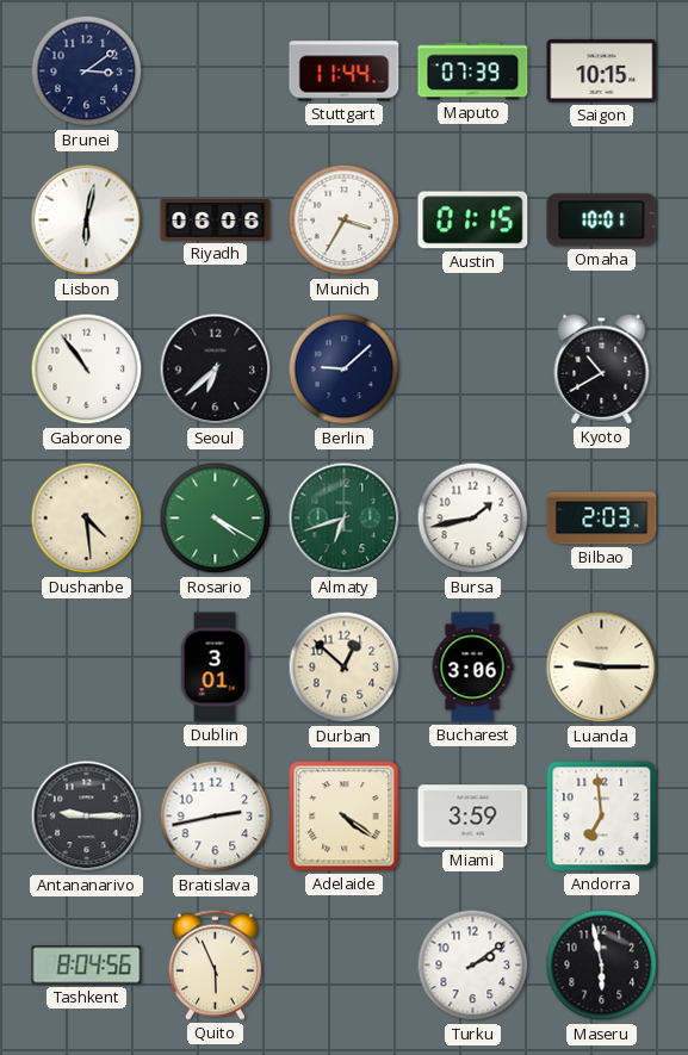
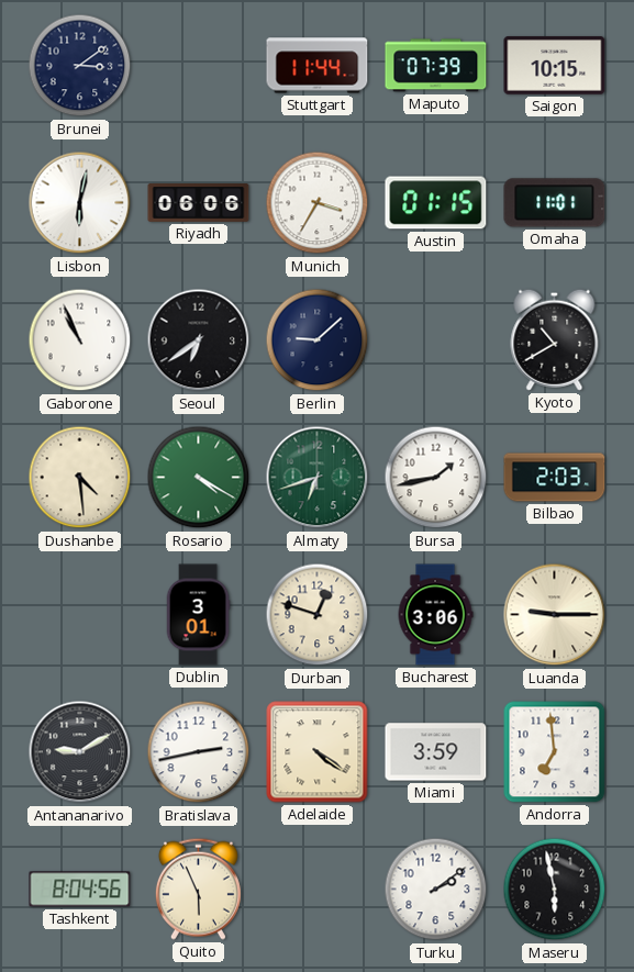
Omaha: 10:01 -> 11:01
Gaborone: 10:54 -> 10:56
Seoul: 6:38 -> 6:39
Durban: 12:52 -> 12:48
Antananarivo: 9:15 -> 9:10
